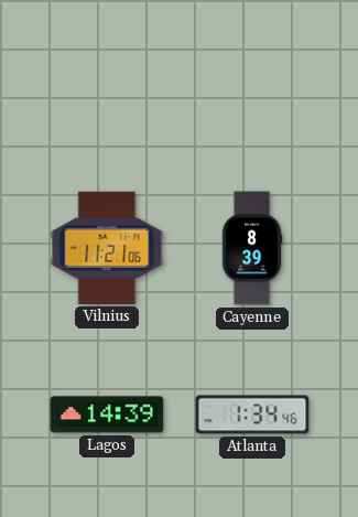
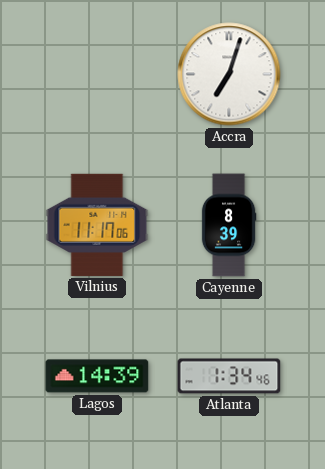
Accra: none -> 7:03
Vilnius: 11:21 -> 11:17
